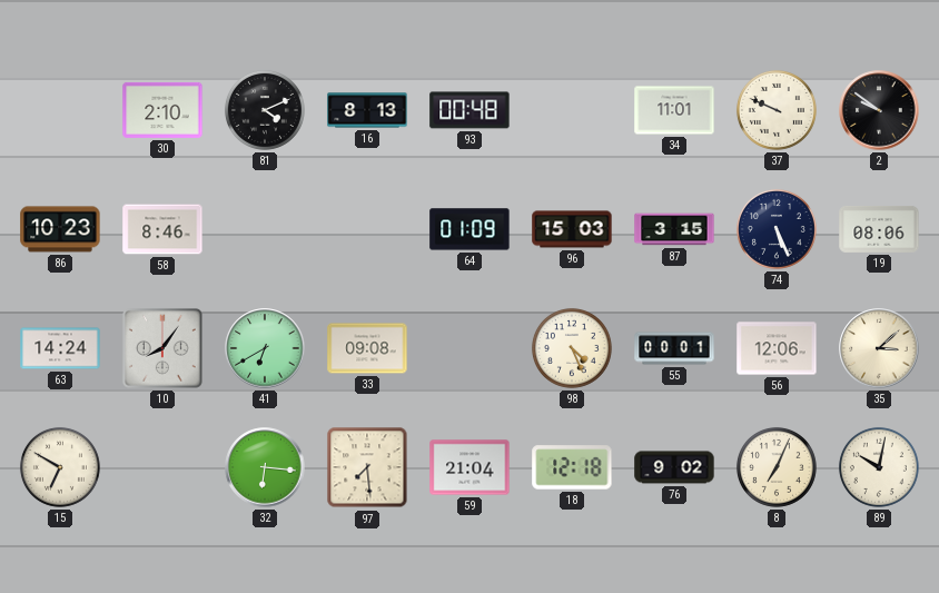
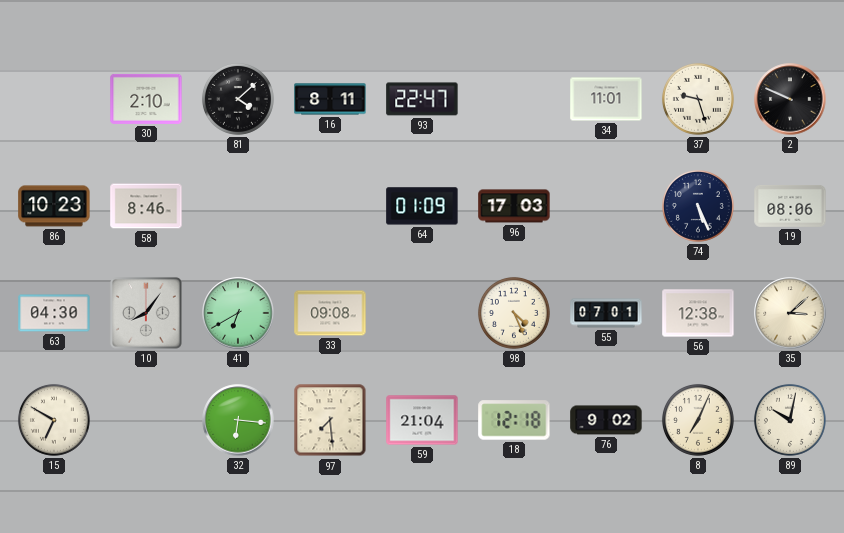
81: 4:11 -> 4:08
16: 8:13 -> 8:11
93: 00:48 -> 22:47
37: 9:49 -> 9:27
2: 9:51 -> 9:49
96: 15:03 -> 17:03
87: 3:15 -> none
63: 14:24 -> 04:30
55: 00:01 -> 07:01
56: 12:06 -> 12:38
